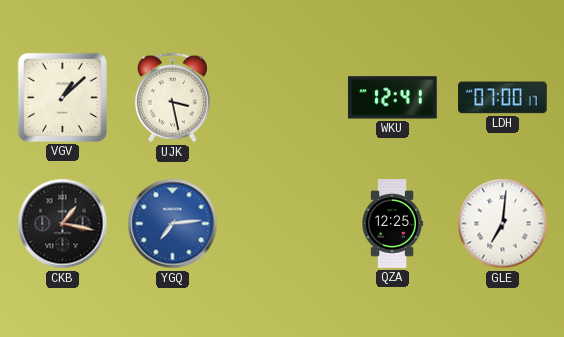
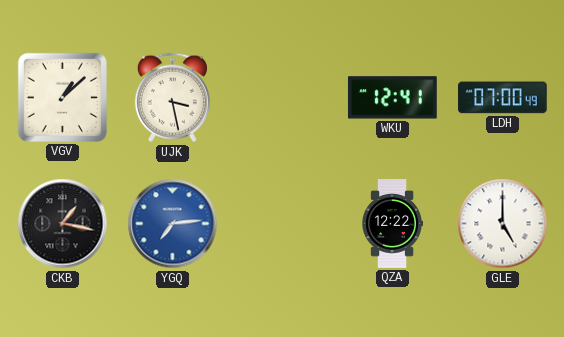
LDH: 07:00:17 -> 07:00:49
QZA: 12:25 -> 12:22
GLE: 7:01 -> 5:00
